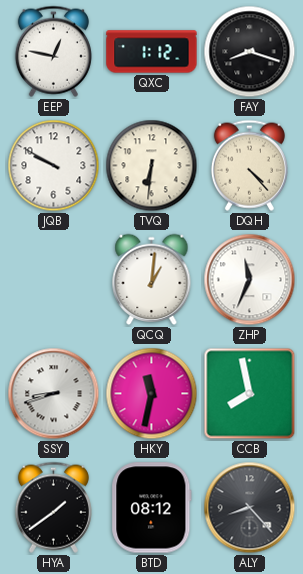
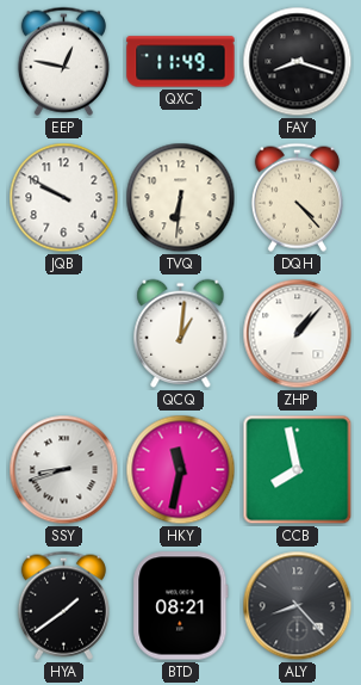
QXC: 1:12 -> 11:49
ZHP: 11:34 -> 1:07
BTD: 08:12 -> 08:21
